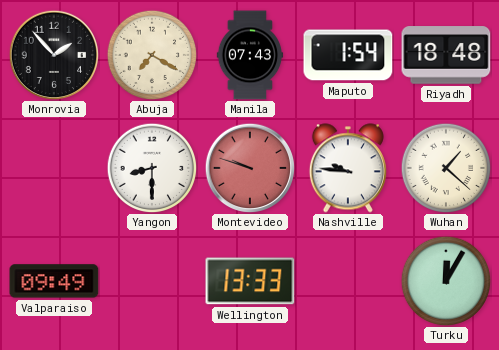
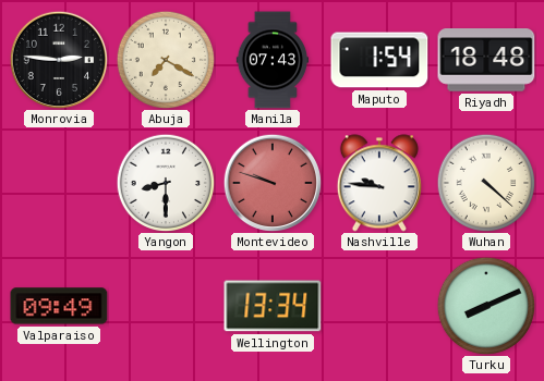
Monrovia: 1:53 -> 2:46
Wuhan: 1:22 -> 4:22
Wellington: 13:33 -> 13:34
Turku: 12:05 -> 8:11
